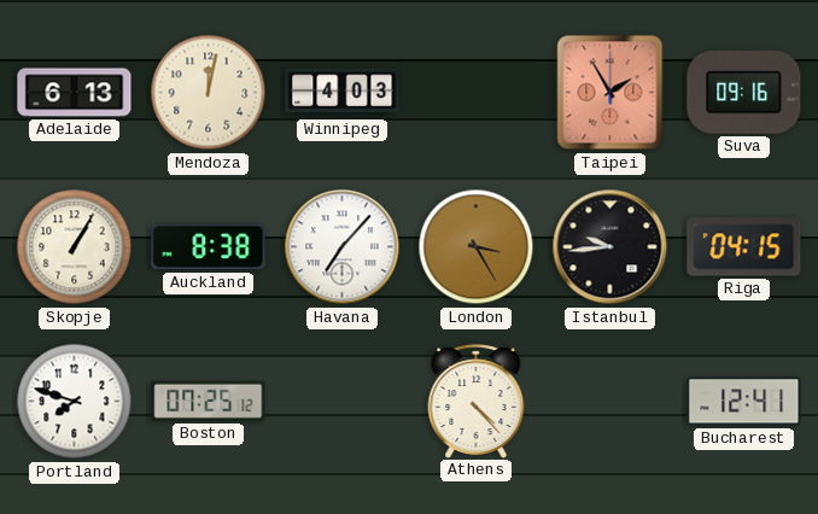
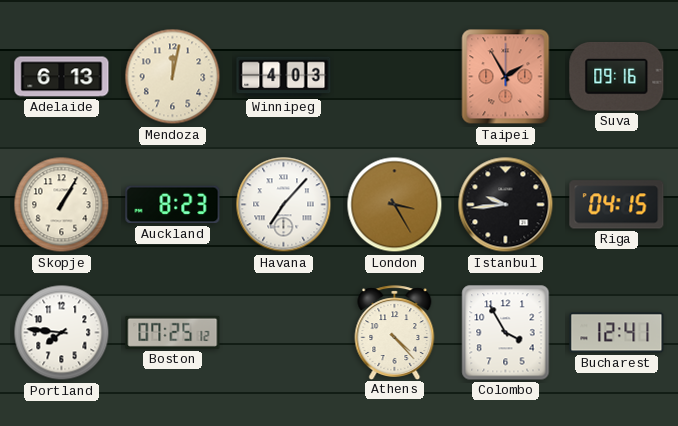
Auckland: 8:38 -> 8:23
Portland: 7:48 -> 7:46
Colombo: none -> 3:55
